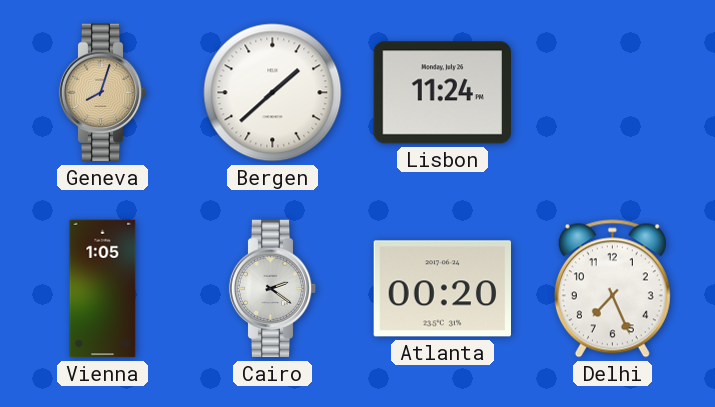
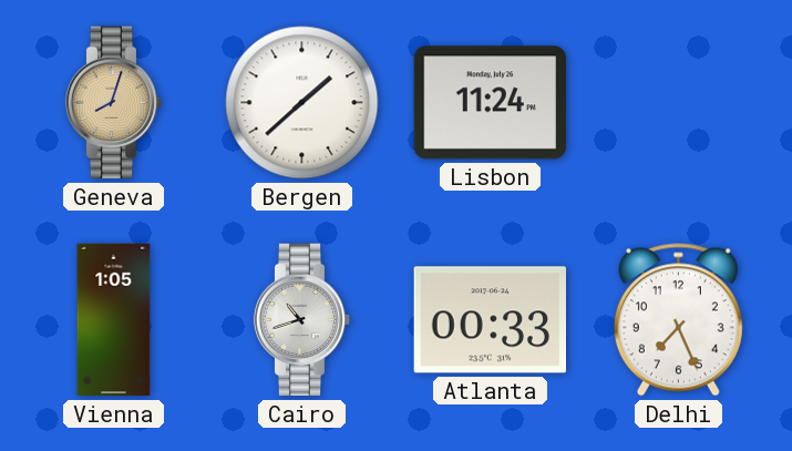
Cairo: 2:21 -> 10:42
Atlanta: 00:20 -> 00:33
